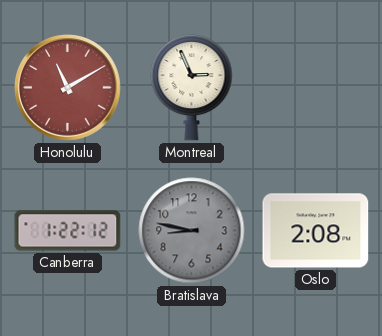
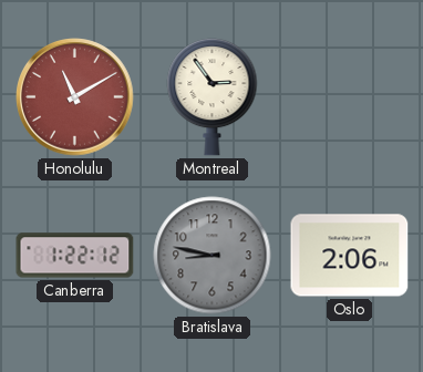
Montreal: 2:56 -> 2:54
Oslo: 2:08 -> 2:06
